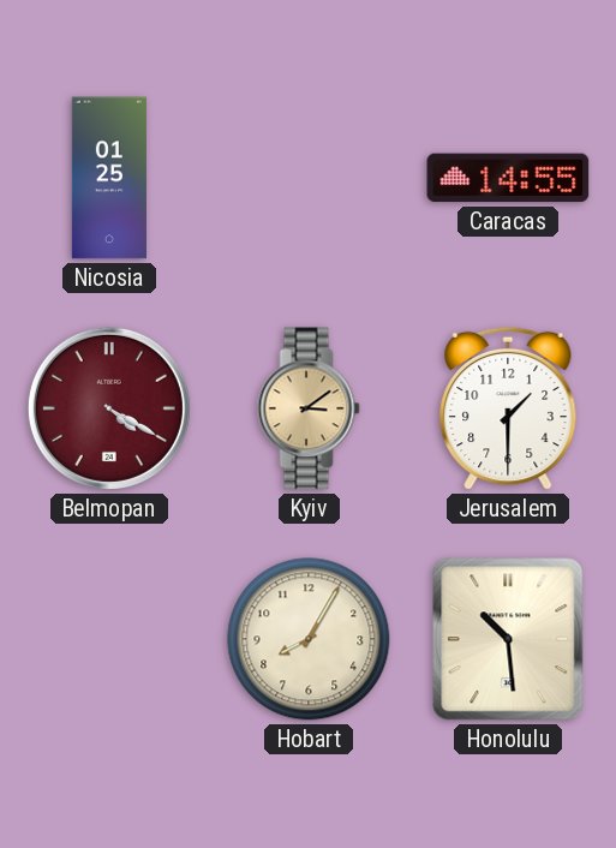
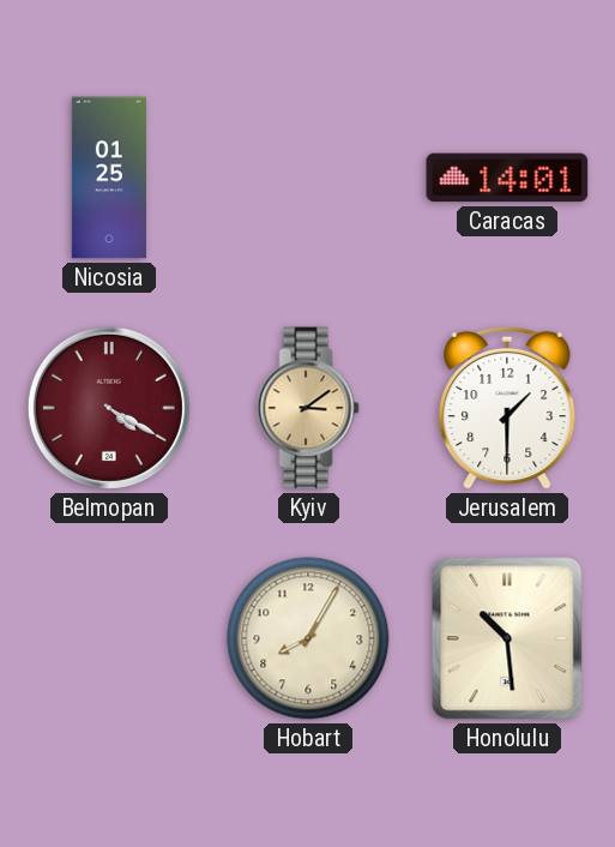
Caracas: 14:55 -> 14:01
